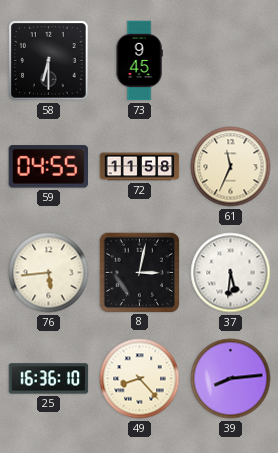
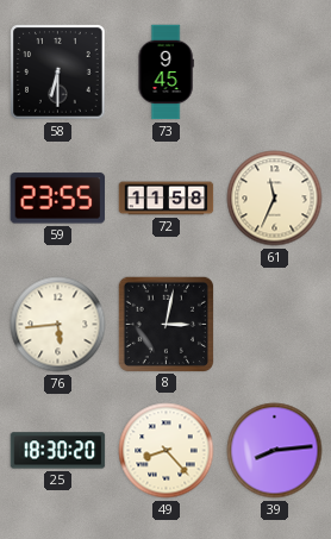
59: 04:55 -> 23:55
37: 5:31 -> none
25: 16:36 -> 18:30
